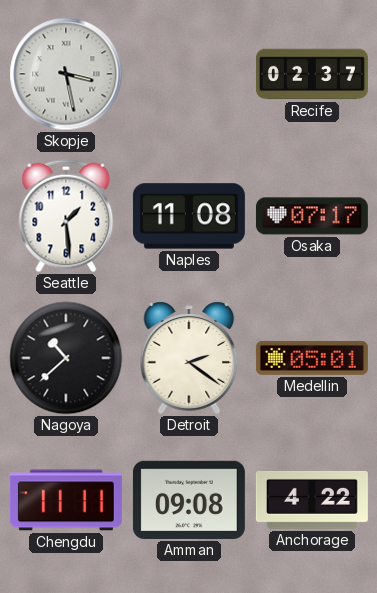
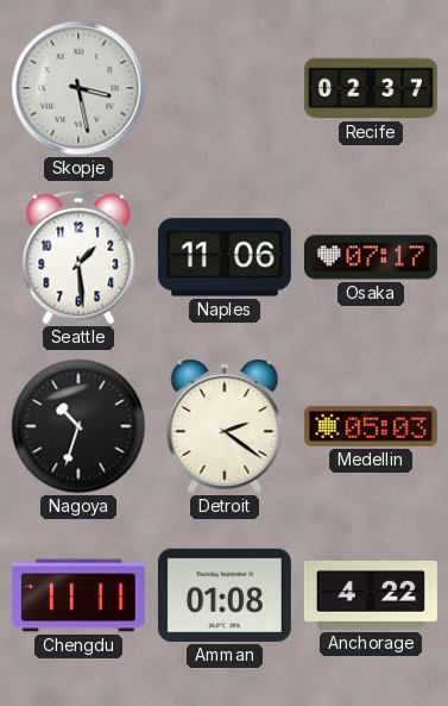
Naples: 11:08 -> 11:06
Nagoya: 10:38 -> 10:33
Medellin: 05:01 -> 05:03
Amman: 09:08 -> 01:08
